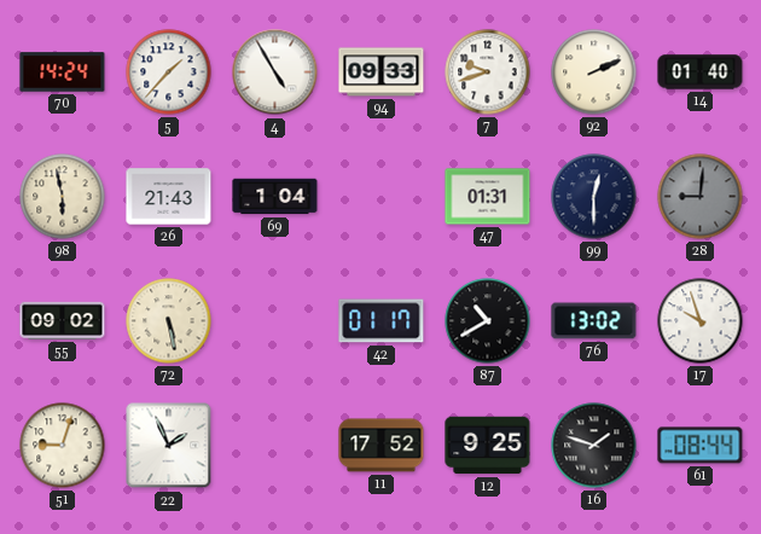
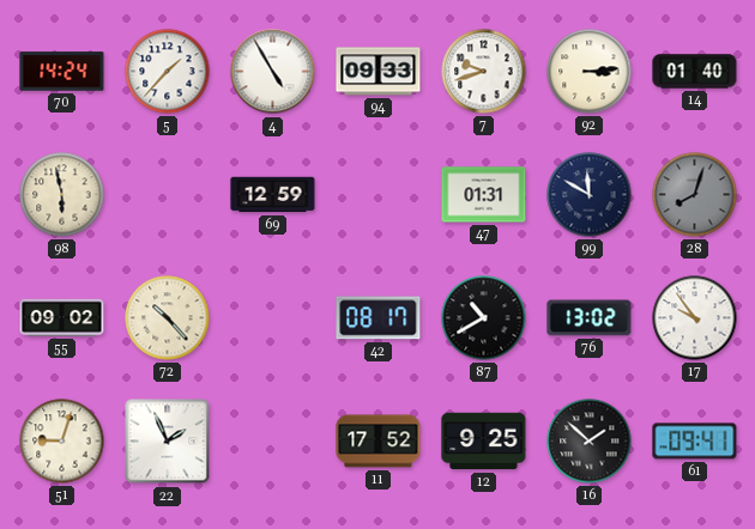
92: 2:11 -> 3:14
26: 21:43 -> none
69: 1:04 -> 12:59
99: 12:30 -> 11:50
28: 9:01 -> 8:03
72: 5:28 -> 10:23
42: 01:17 -> 08:17
17: 9:57 -> 9:54
16: 1:48 -> 1:52
61: 08:44 -> 09:41
